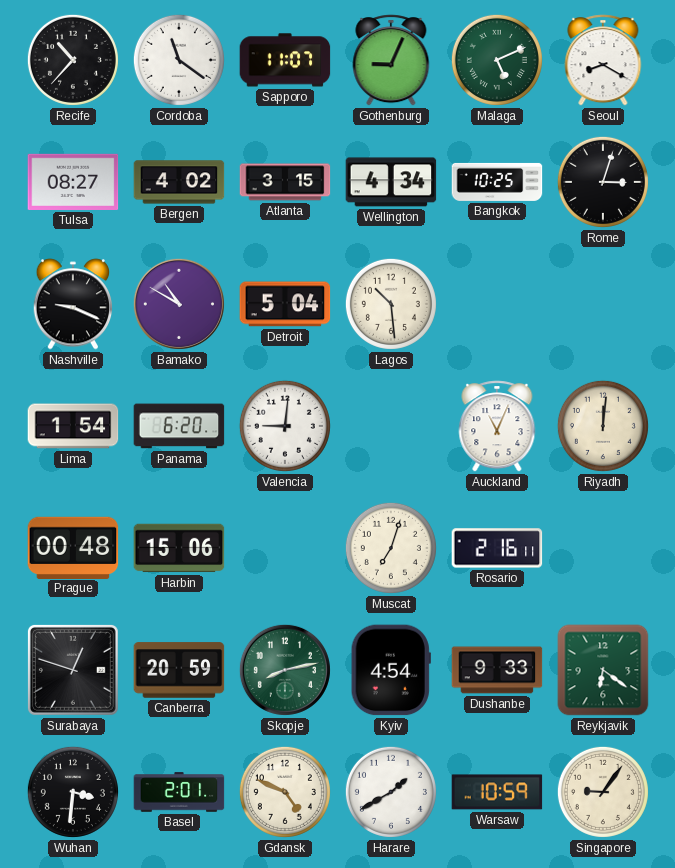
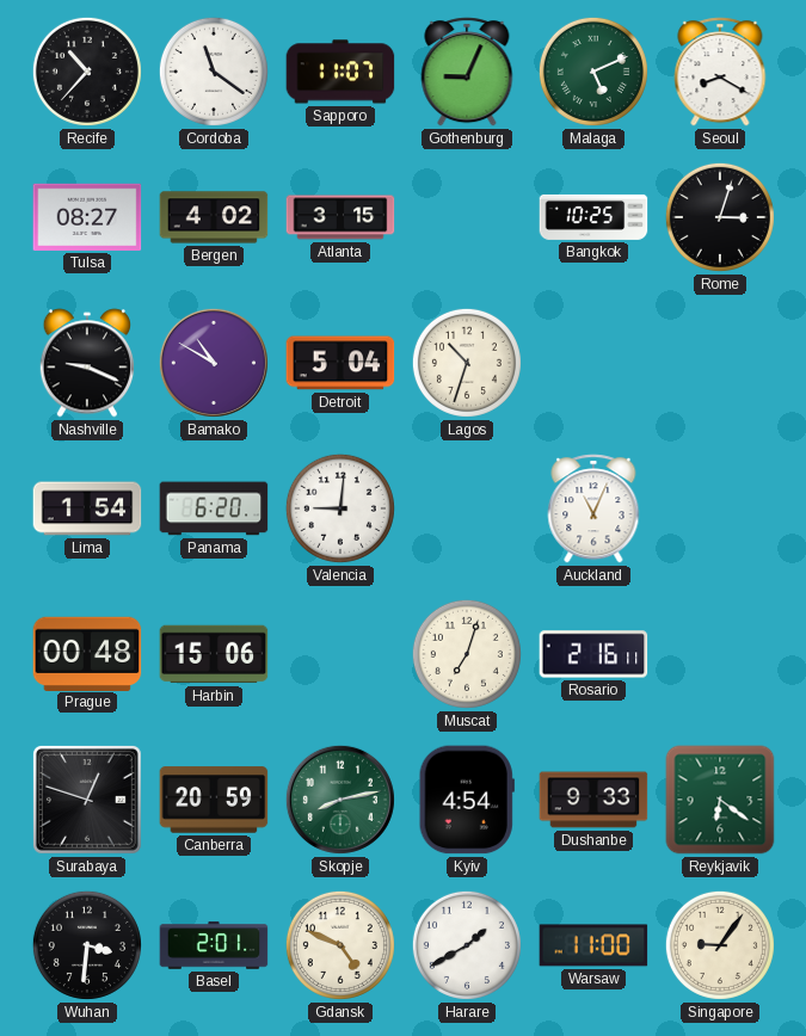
Wellington: 4:34 -> none
Lagos: 10:29 -> 10:33
Riyadh: 12:01 -> none
Warsaw: 10:59 -> 11:00
